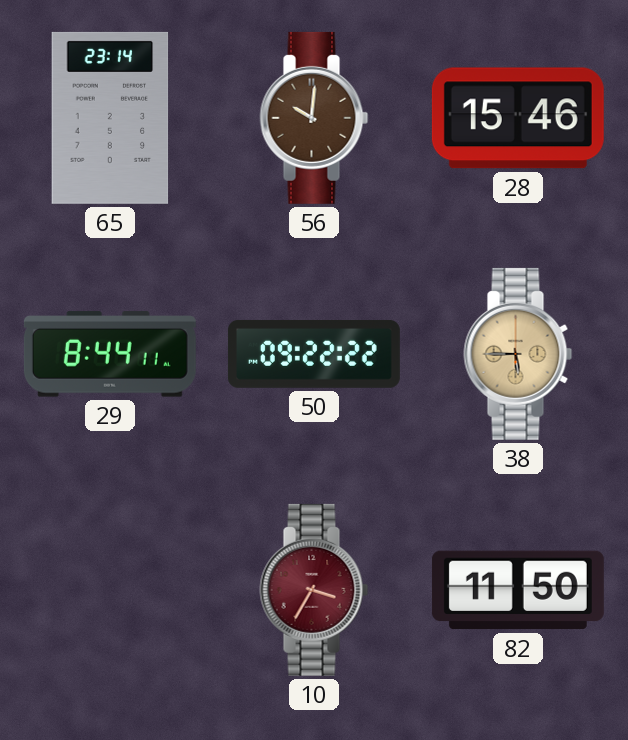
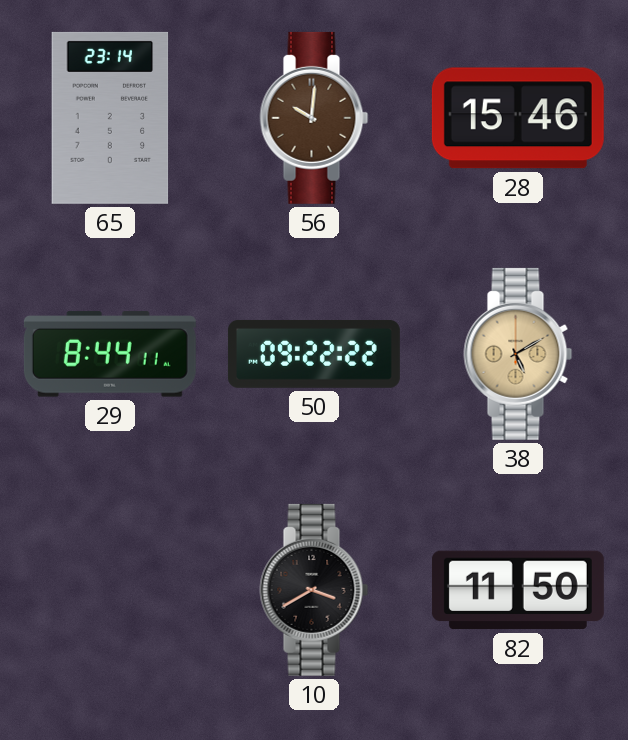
38: 5:45 -> 5:10
10: 3:35 -> 3:40
10 dial: burgundy -> black
